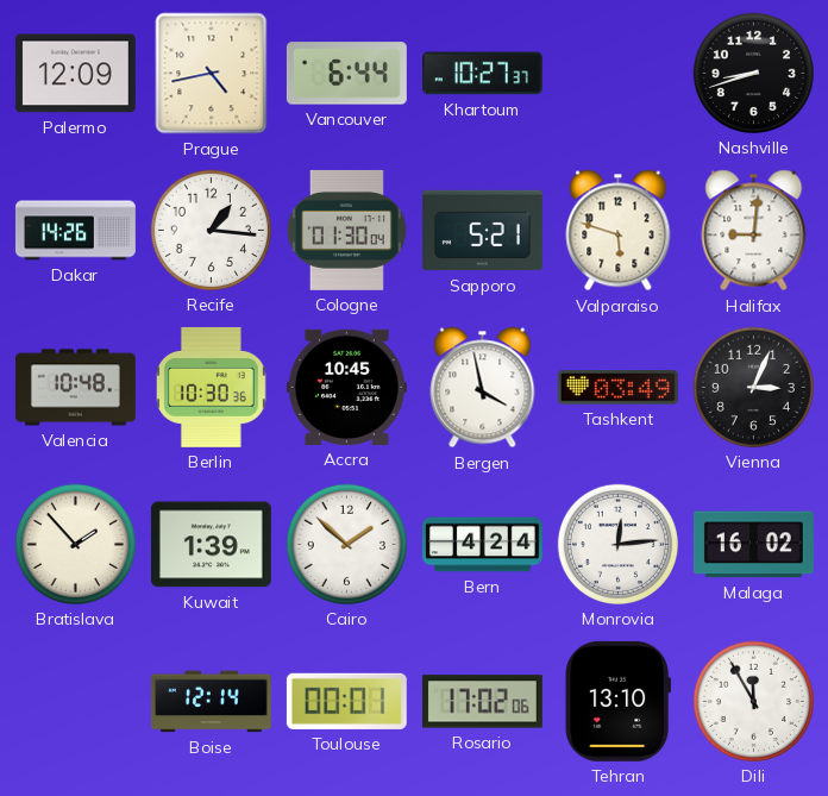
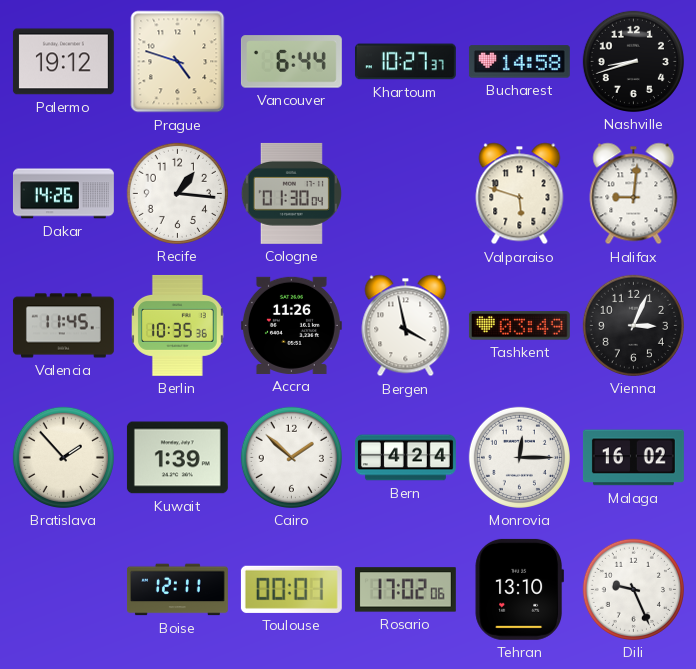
Palermo: 12:09 -> 19:12
Prague: 4:43 -> 4:48
Bucharest: none -> 14:58
Sapporo: 5:21 -> none
Valencia: 10:48 -> 11:45
Berlin: 10:30 -> 10:35
Accra: 10:45 -> 11:26
Monrovia: 12:14 -> 12:15
Boise: 12:14 -> 12:11
Dili: 11:55 -> 9:26
